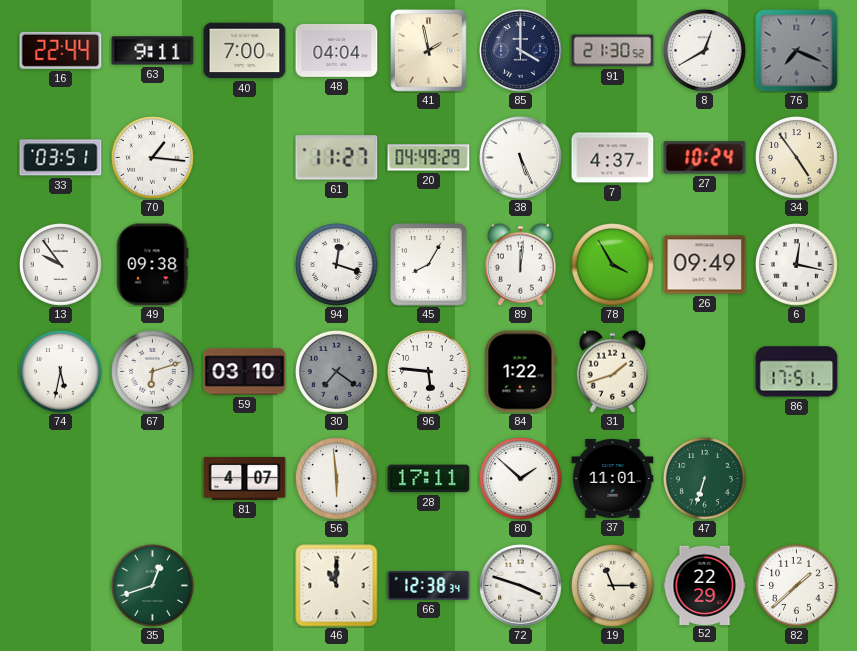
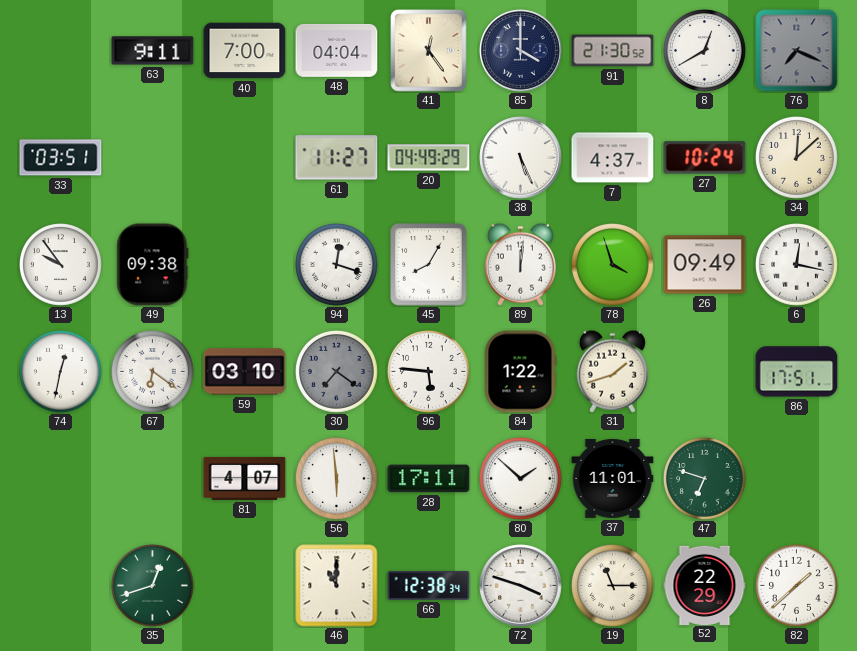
16: 22:44 -> none
41: 1:58 -> 12:24
70: 1:16 -> none
34: 4:54 -> 12:08
78: 3:55 -> 3:57
74: 5:32 -> 12:32
67: 6:12 -> 6:21
47: 6:33 -> 6:48
